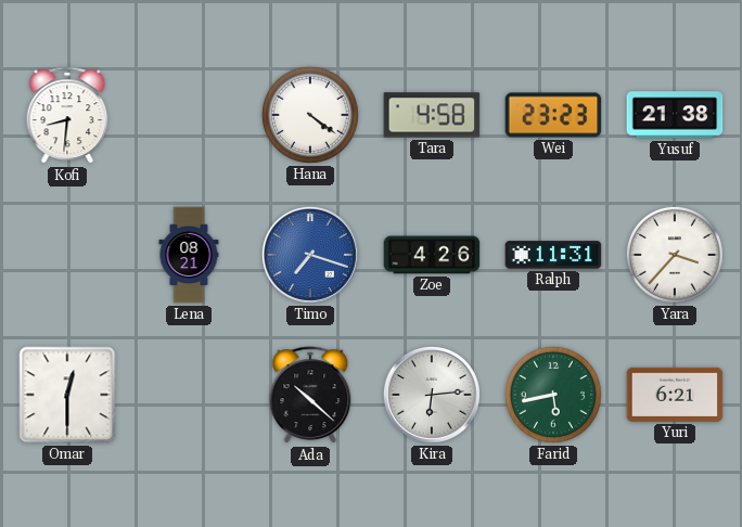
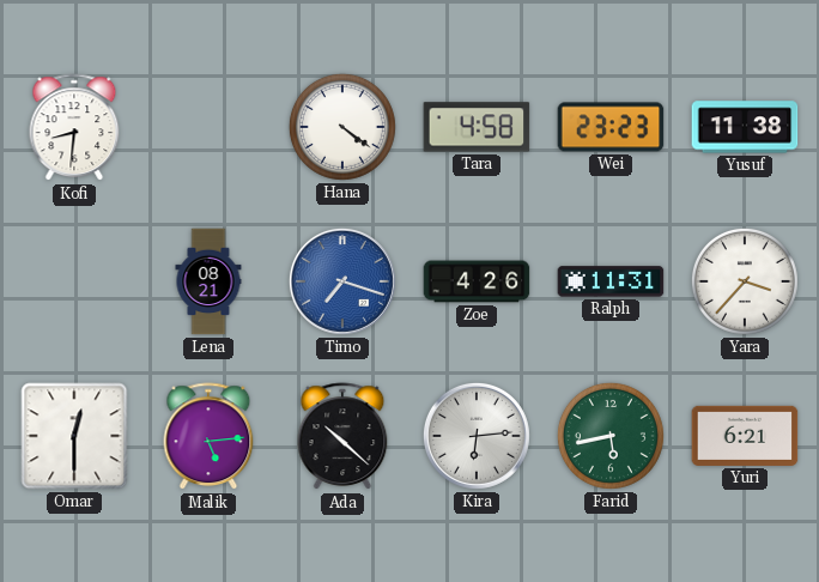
Yusuf: 21:38 -> 11:38
Malik: none -> 5:14
